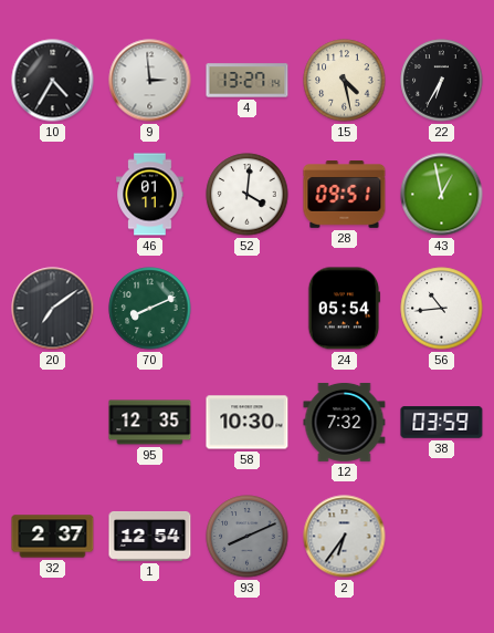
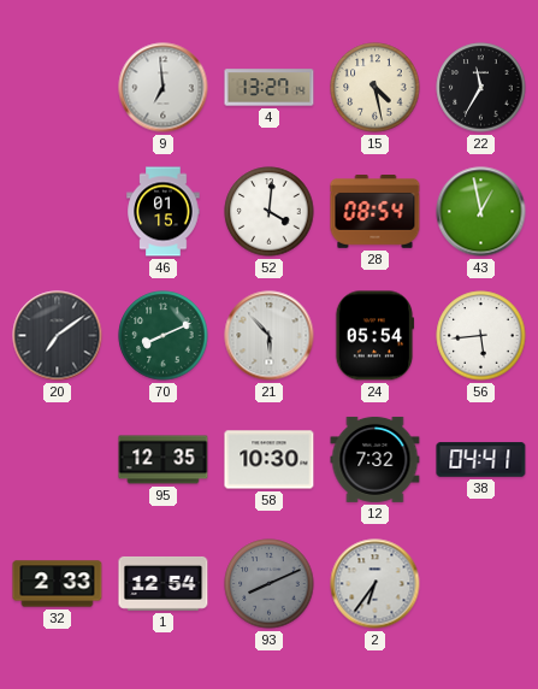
10: 4:35 -> none
9: 2:59 -> 6:59
22: 6:35 -> 11:35
46: 01:11 -> 01:15
28: 09:51 -> 08:54
21: none -> 5:53
56: 10:44 -> 5:44
38: 03:59 -> 04:41
32: 2:37 -> 2:33
